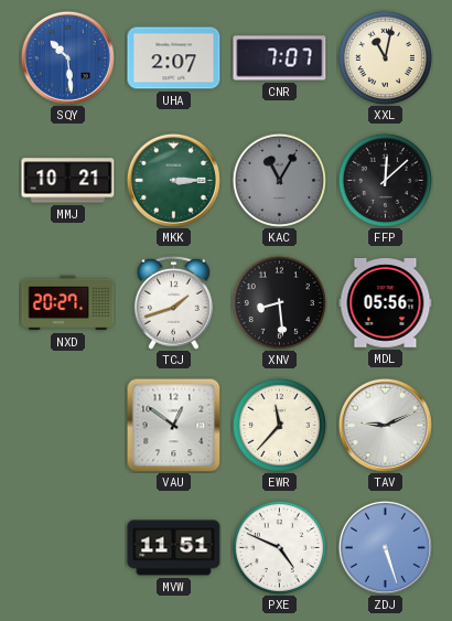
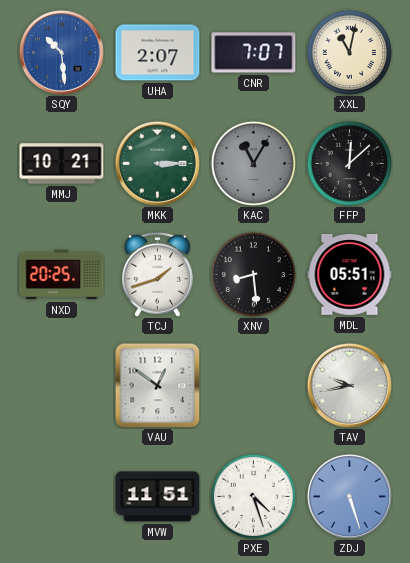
NXD: 20:27 -> 20:25
MDL: 05:56 -> 05:51
EWR: 11:37 -> none
TAV: 9:11 -> 9:43
PXE: 4:49 -> 4:27
